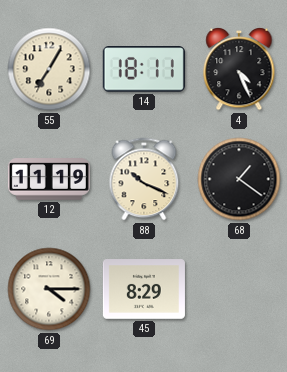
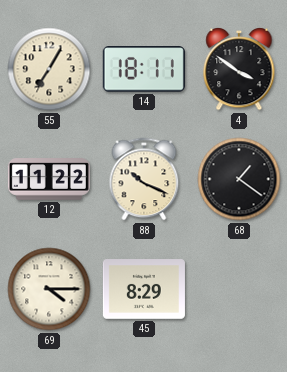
4: 4:26 -> 3:51
12: 11:19 -> 11:22
